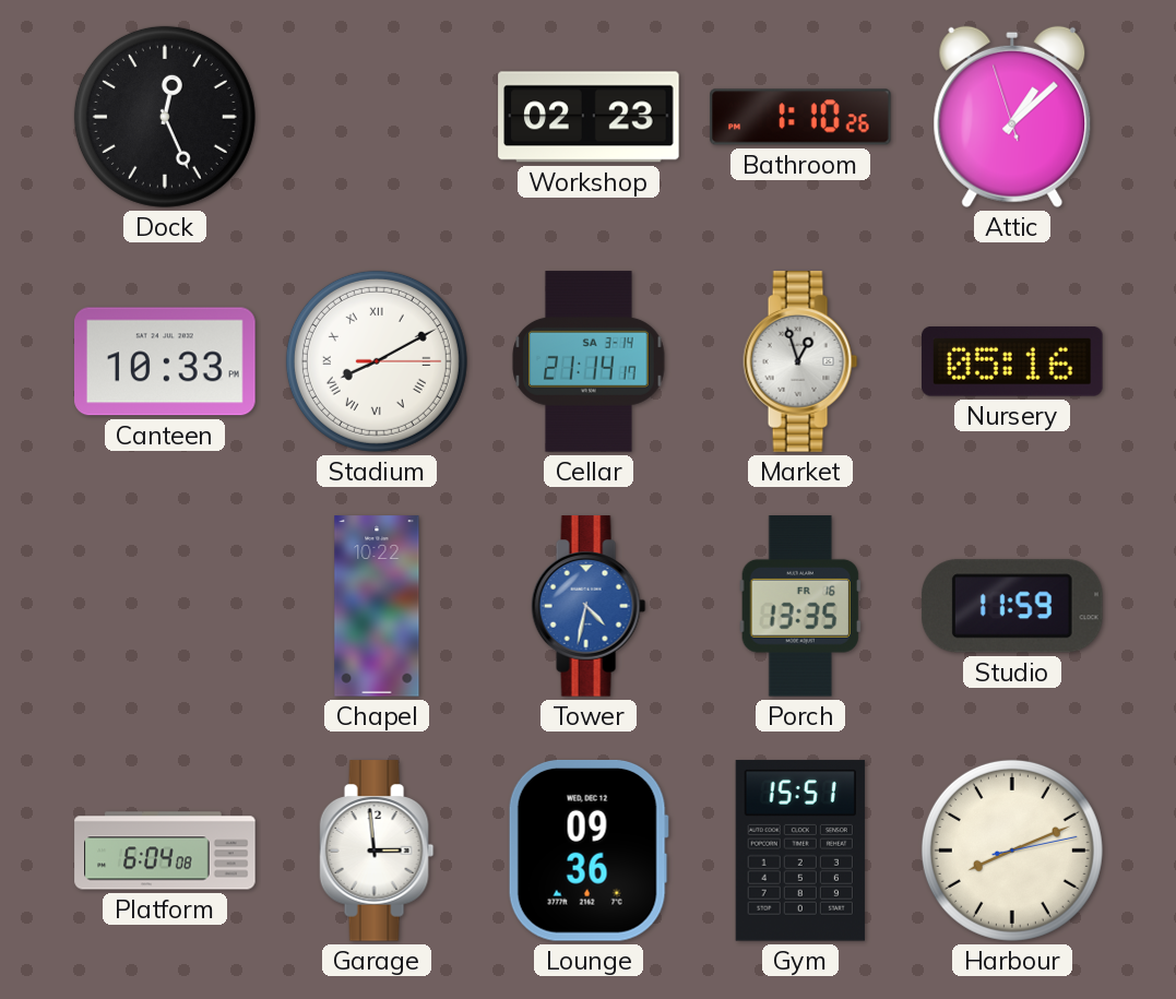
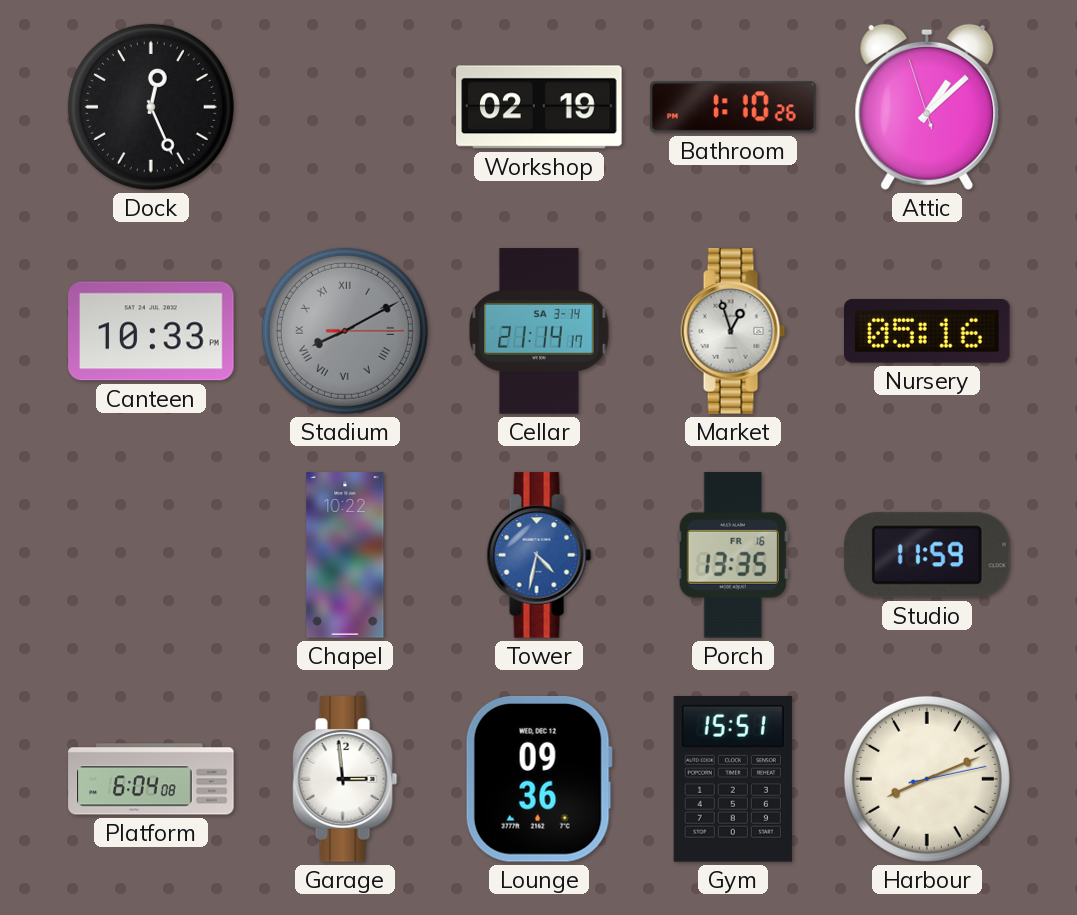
Workshop: 02:23 -> 02:19
Stadium dial: white -> grey
